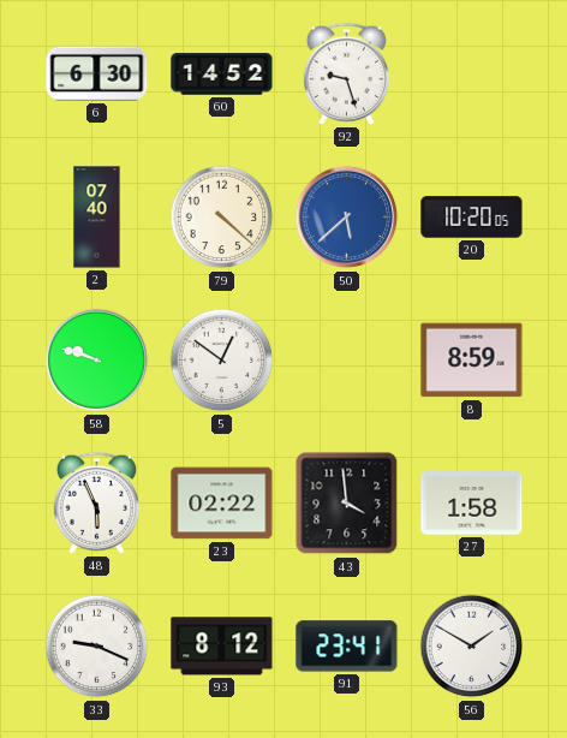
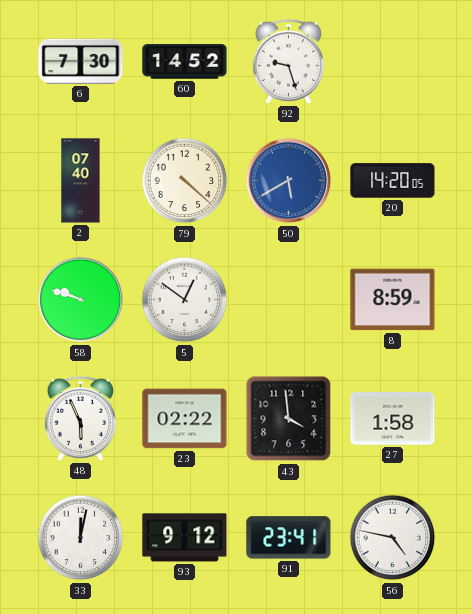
6: 6:30 -> 7:30
50: 5:38 -> 5:40
20: 10:20 -> 14:20
33: 9:19 -> 12:02
93: 8:12 -> 9:12
56: 1:50 -> 4:47
